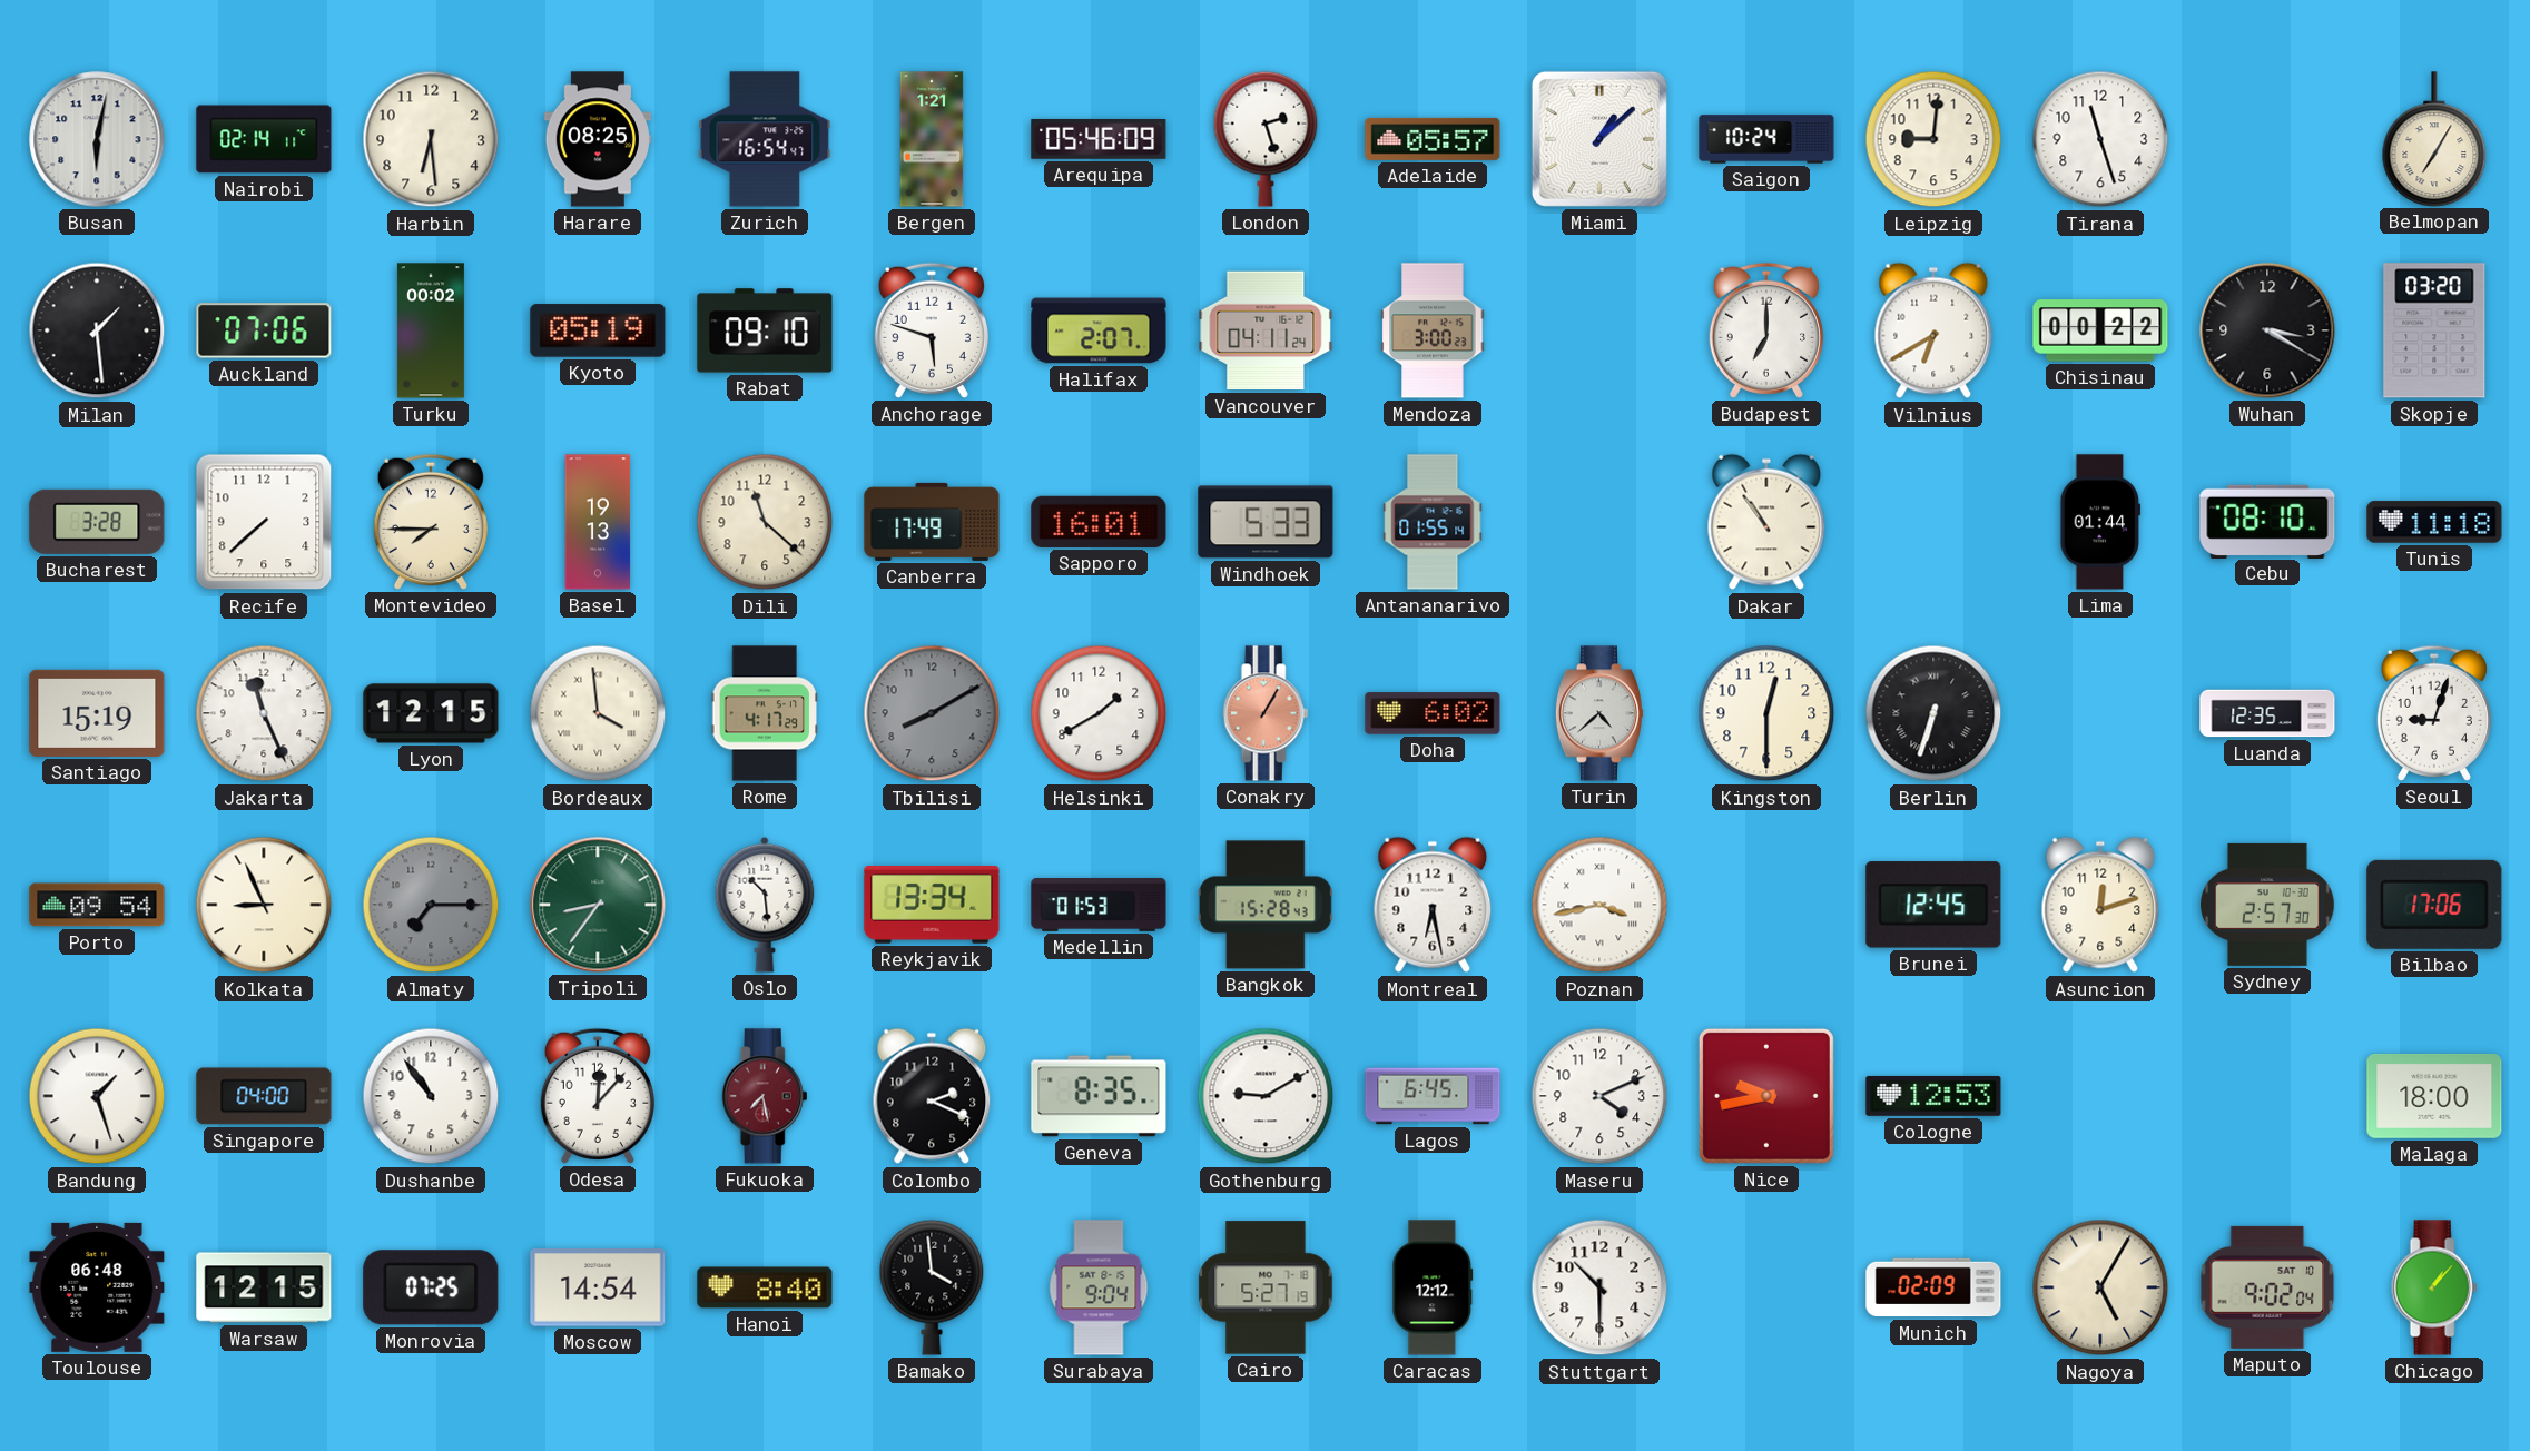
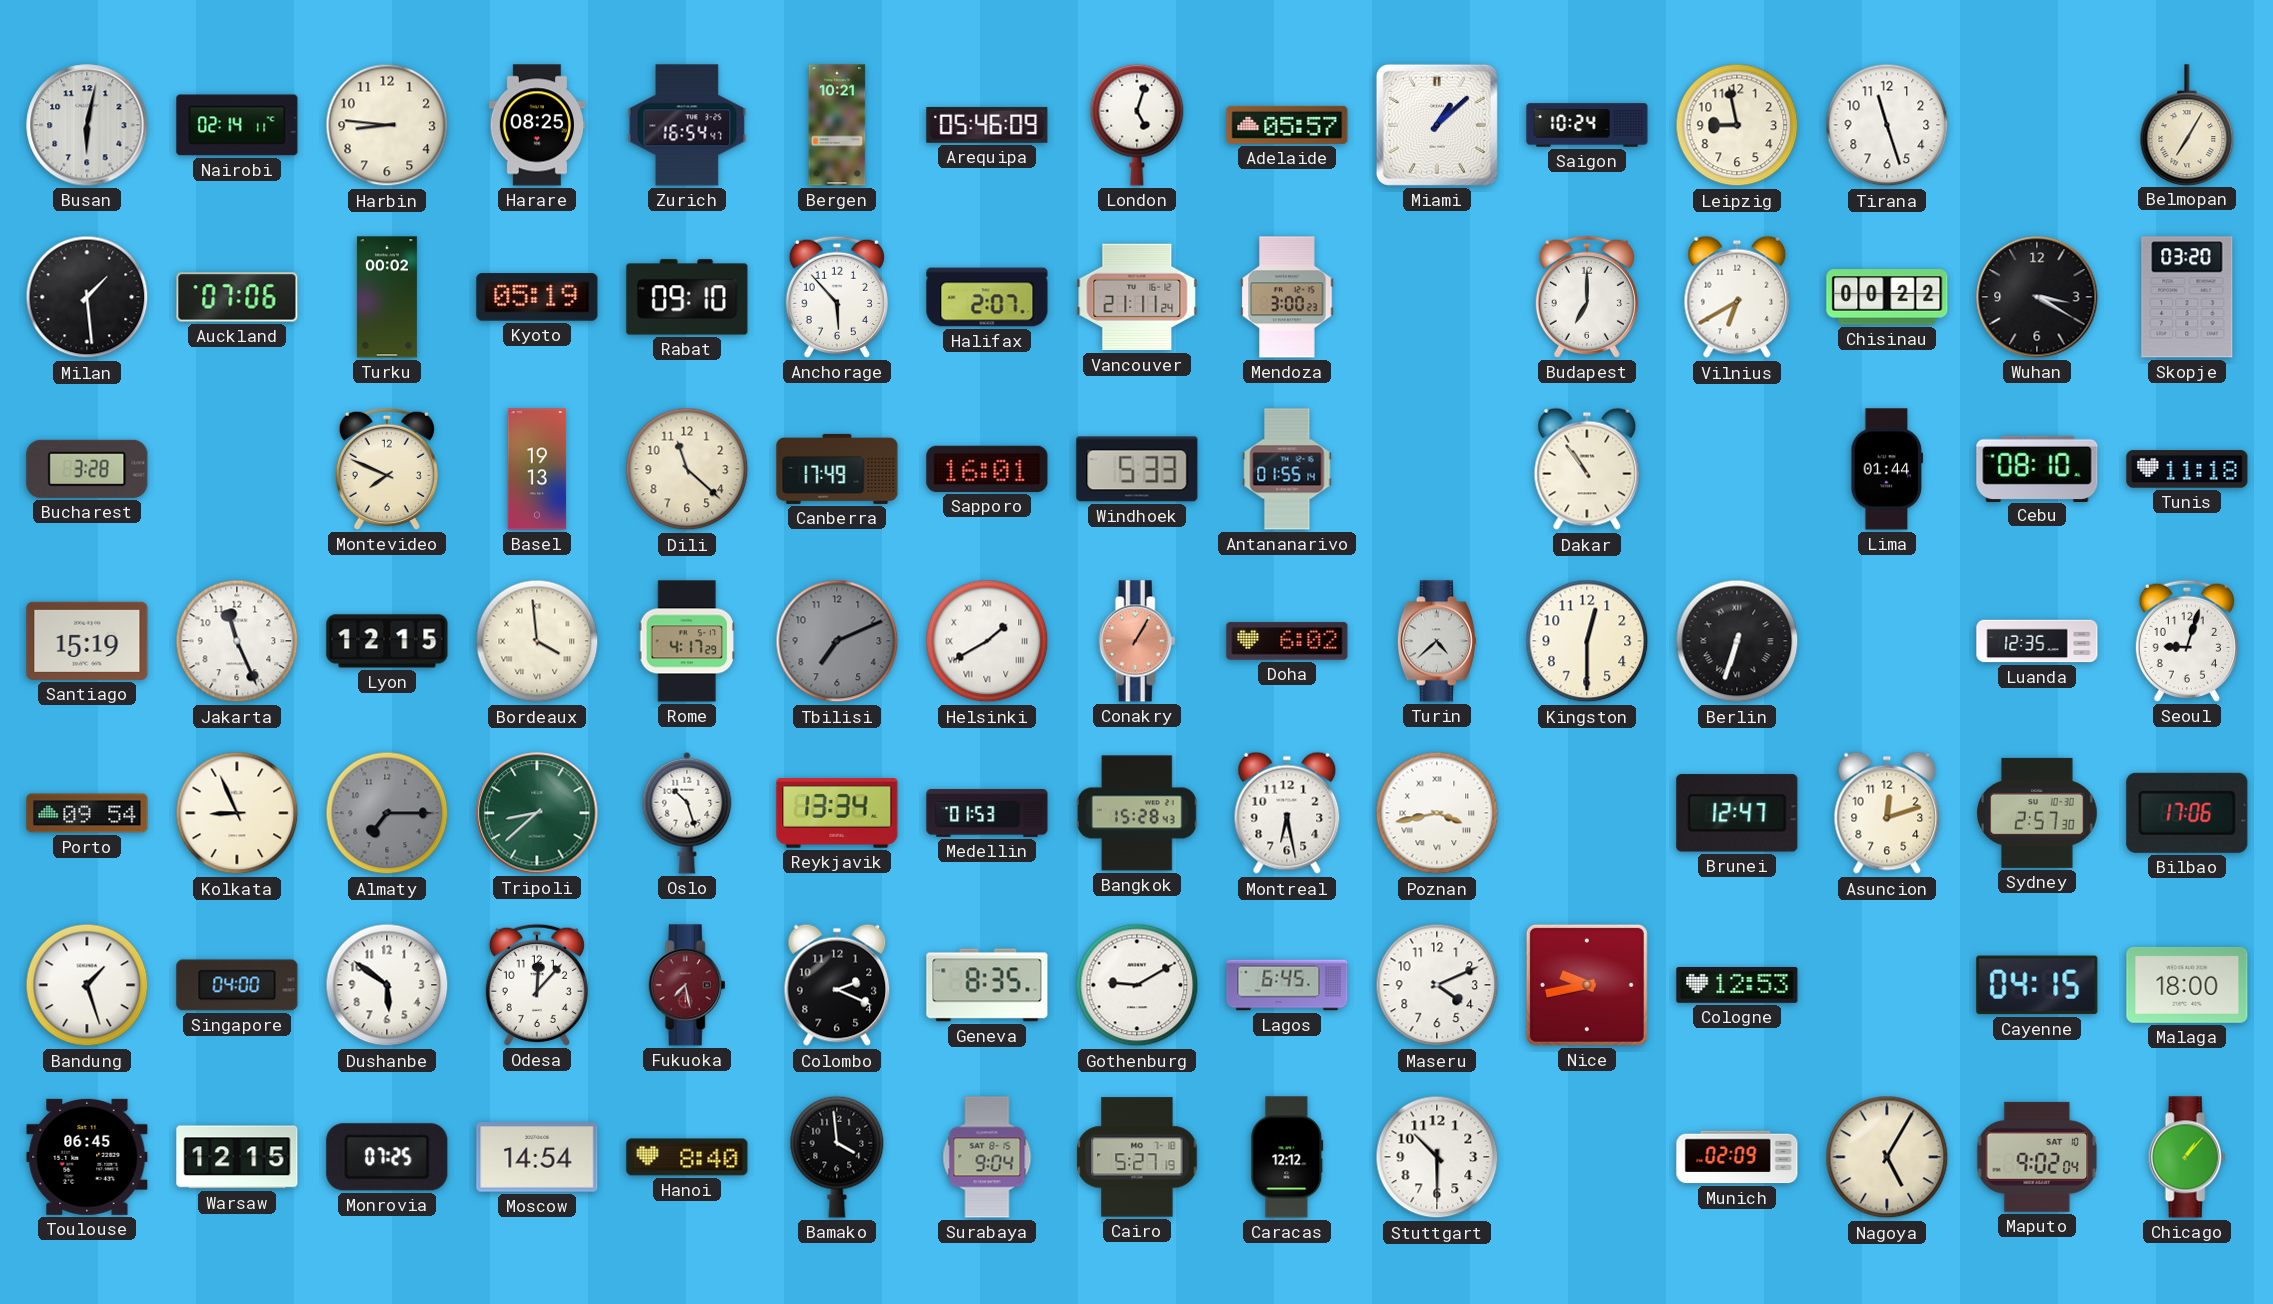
Harbin: 6:29 -> 8:46
Bergen: 1:21 -> 10:21
London: 2:27 -> 5:03
Leipzig: 9:01 -> 8:58
Anchorage: 5:48 -> 5:53
Vancouver: 04:11 -> 21:11
Recife: 7:38 -> none
Montevideo: 7:45 -> 7:49
Tbilisi: 8:10 -> 7:11
Helsinki numerals: Arabic -> Roman
Tripoli: 8:36 -> 8:38
Oslo: 10:29 -> 10:27
Brunei: 12:45 -> 12:47
Dushanbe: 10:54 -> 5:51
Cayenne: none -> 04:15
Toulouse: 06:48 -> 06:45
